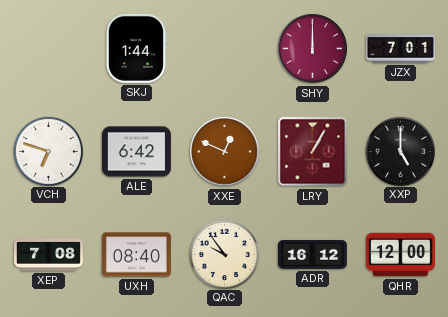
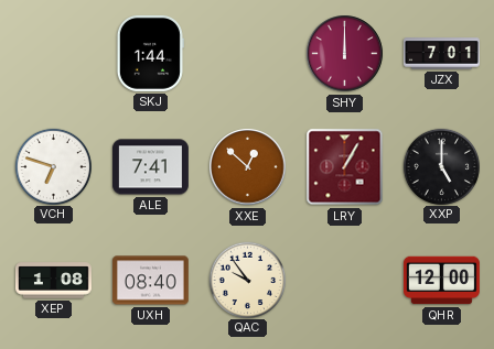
ALE: 6:42 -> 7:41
XXE: 12:49 -> 12:52
XEP: 7:08 -> 1:08
ADR: 16:12 -> none
